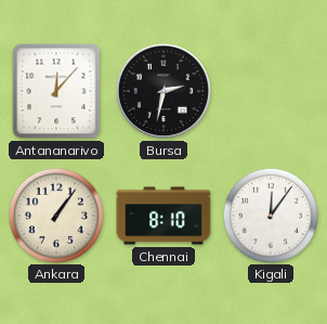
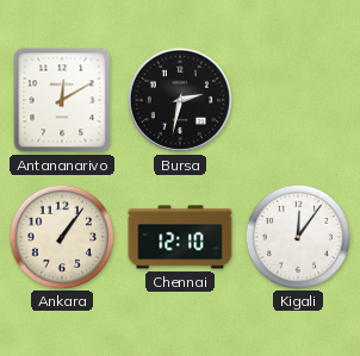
Antananarivo: 12:07 -> 12:10
Chennai: 8:10 -> 12:10
